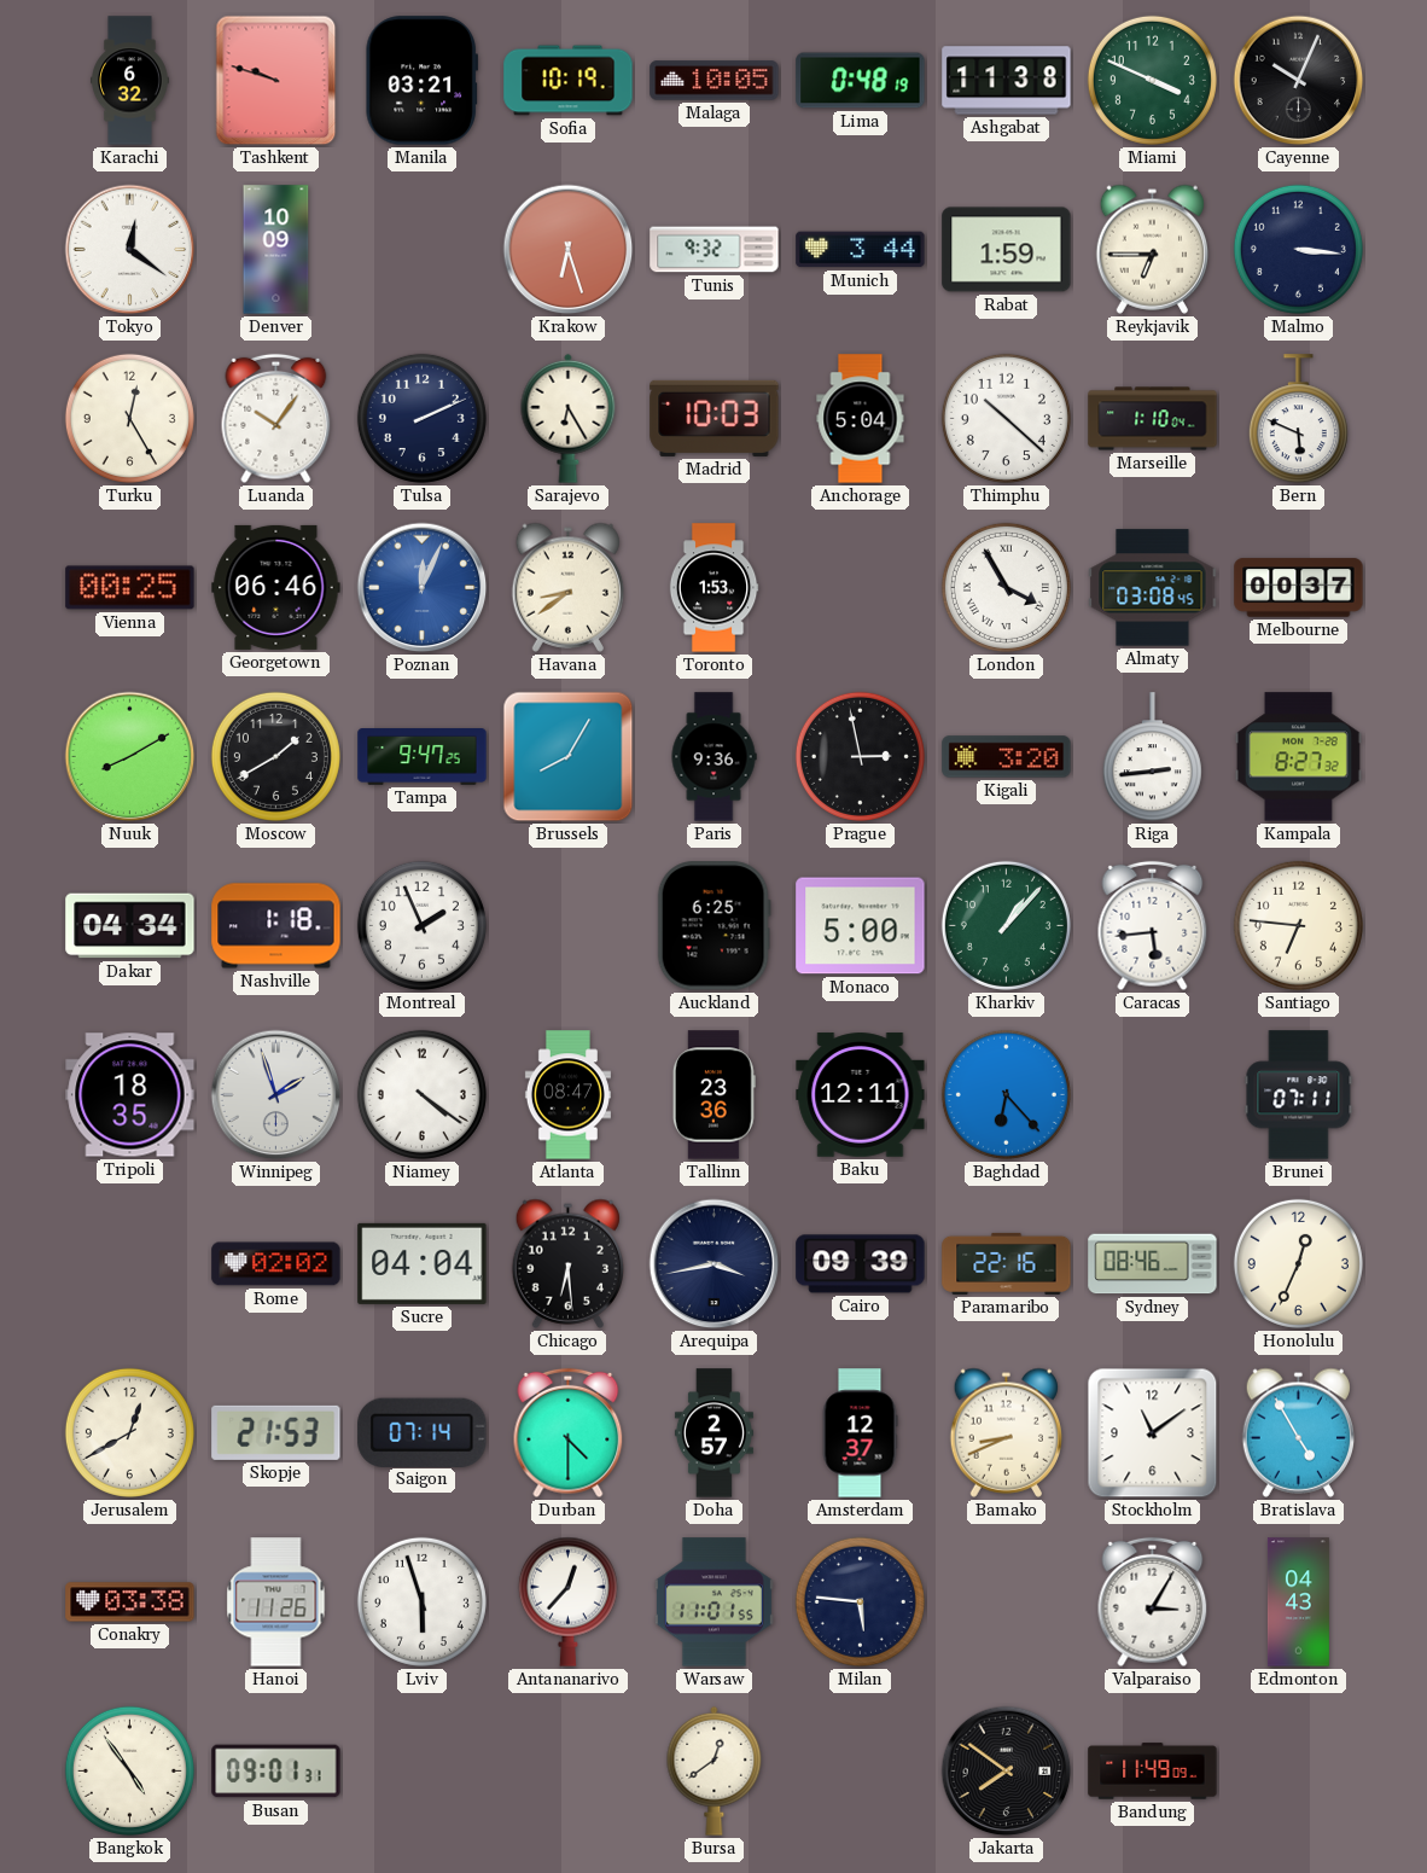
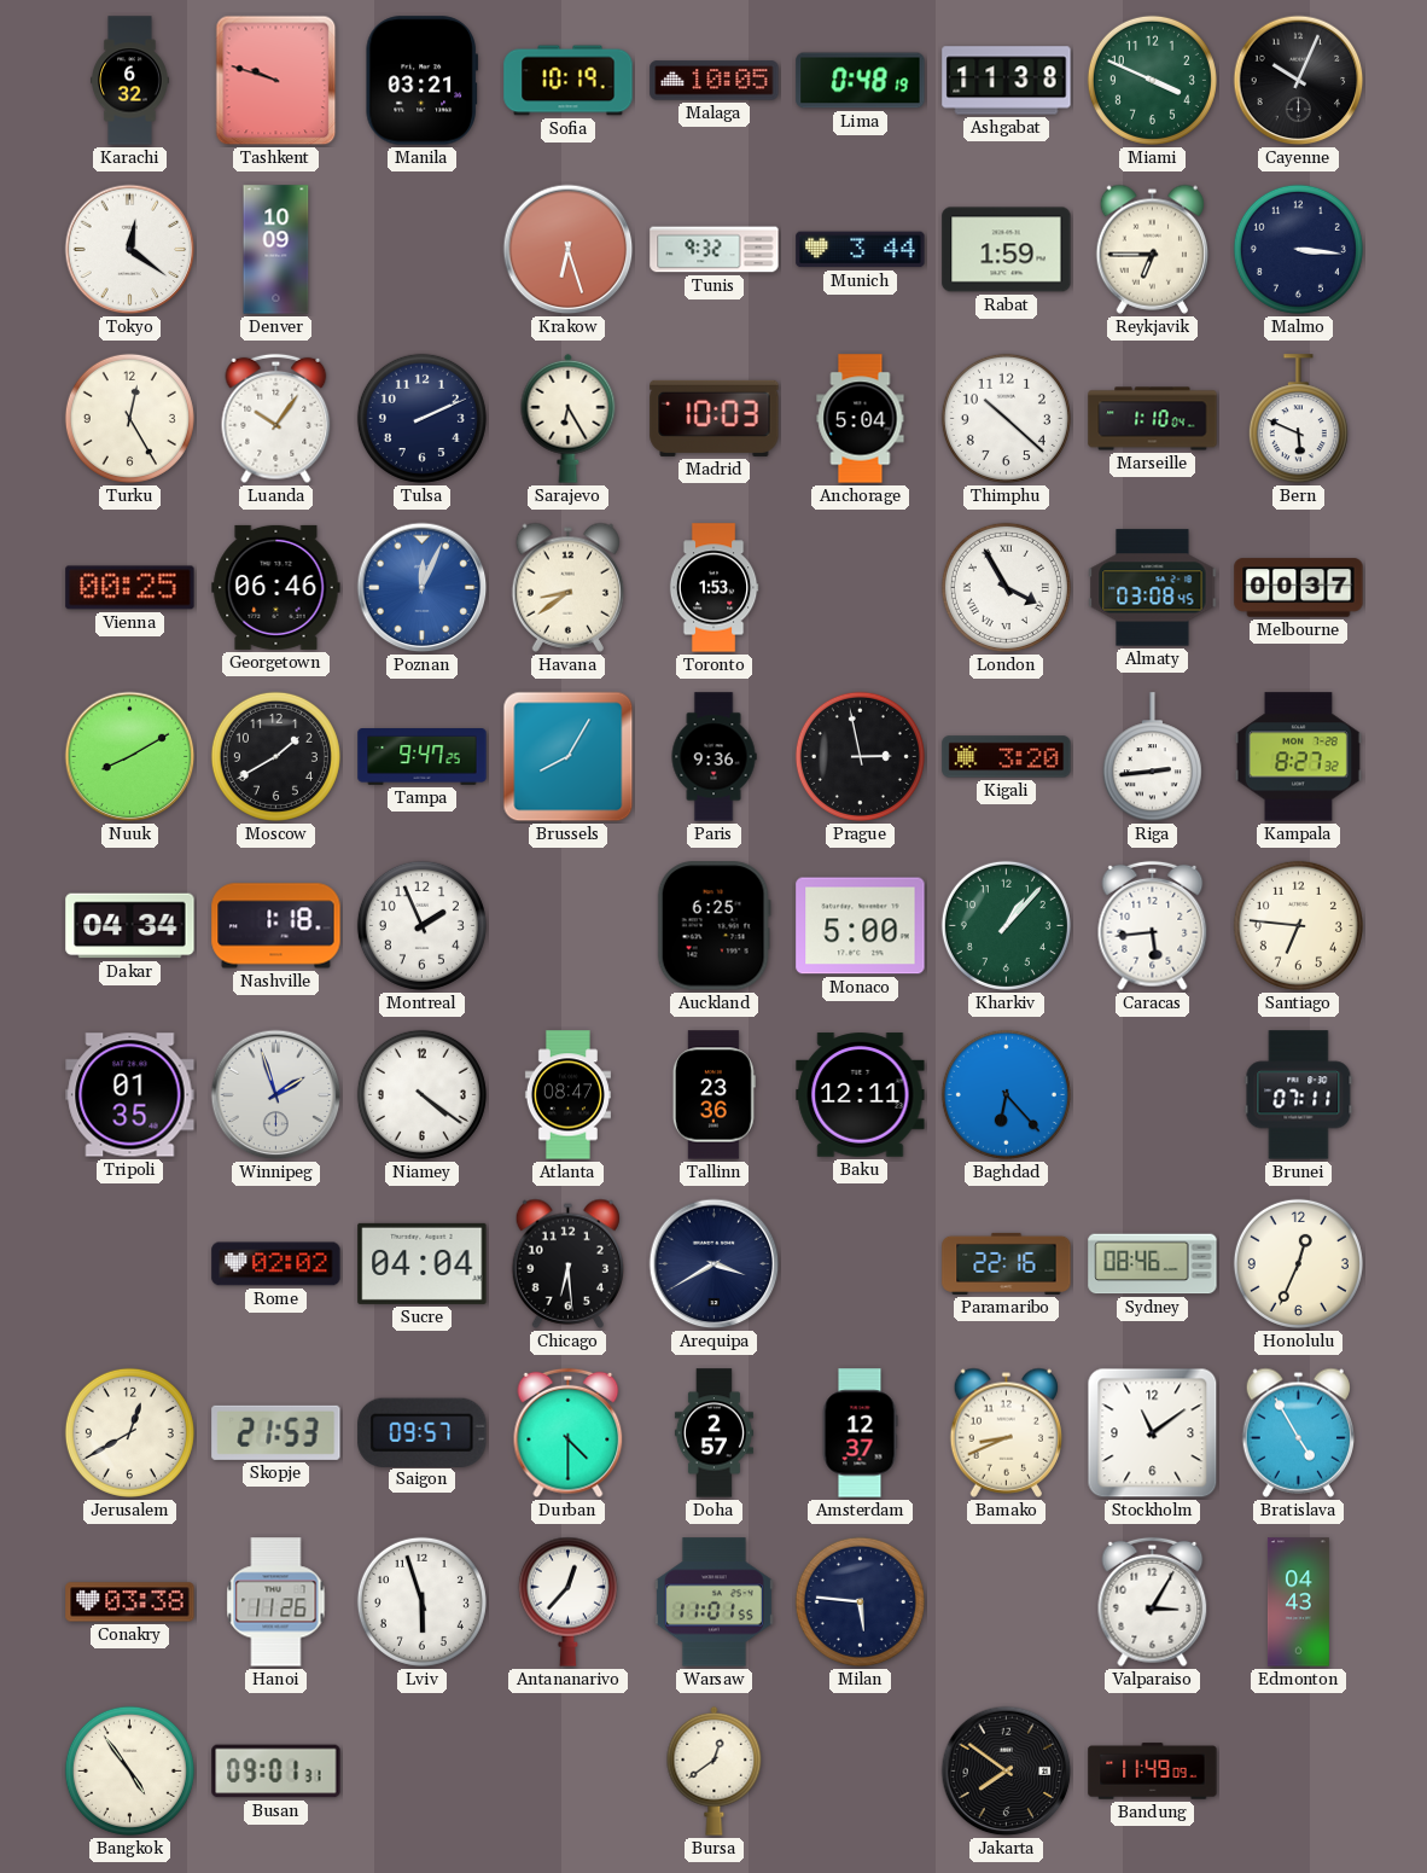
Tripoli: 18:35 -> 01:35
Arequipa: 3:43 -> 3:40
Cairo: 09:39 -> none
Saigon: 07:14 -> 09:57
